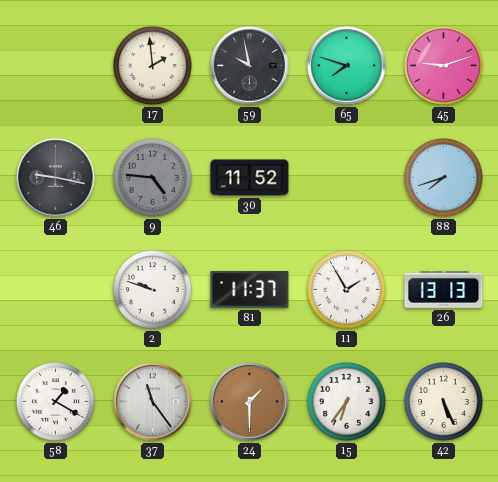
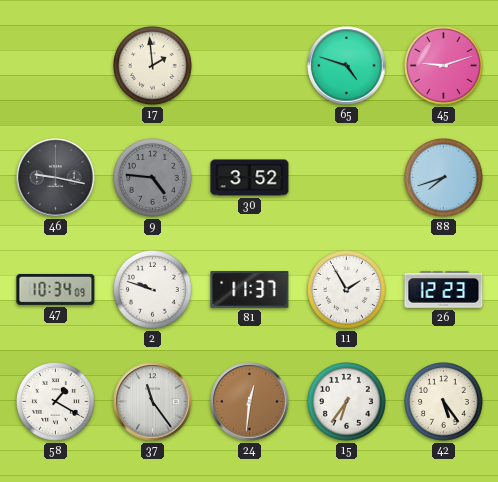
59: 9:58 -> none
65: 7:48 -> 4:48
30: 11:52 -> 3:52
47: none -> 10:34
26: 13:13 -> 12:23
24: 1:30 -> 12:31
42: 5:26 -> 5:24
